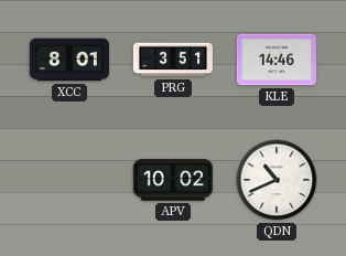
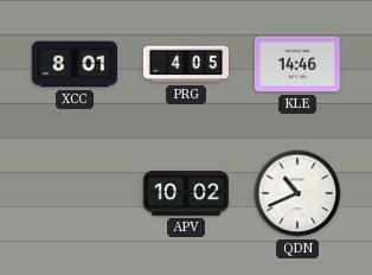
PRG: 3:51 -> 4:05
